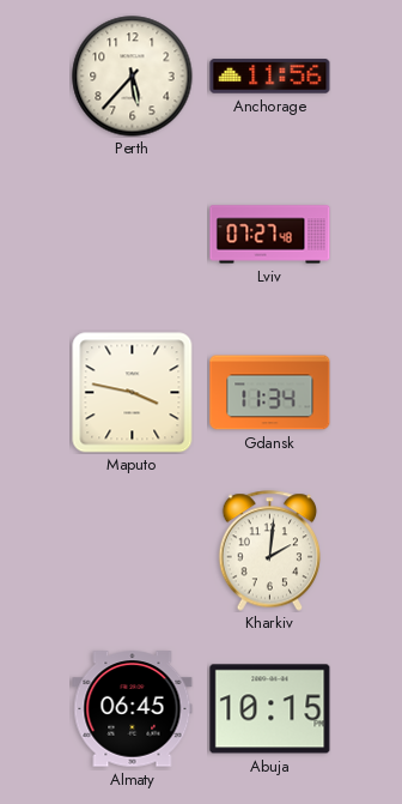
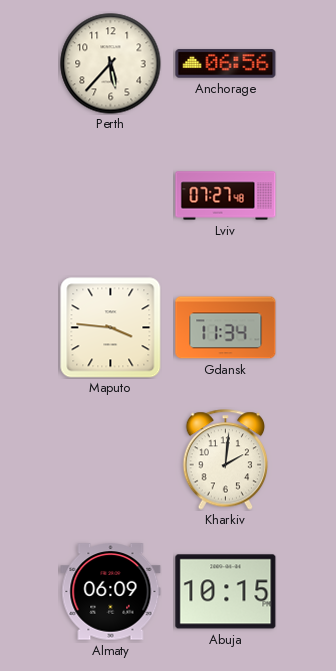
Anchorage: 11:56 -> 06:56
Maputo: 3:47 -> 3:46
Almaty: 06:45 -> 06:09
